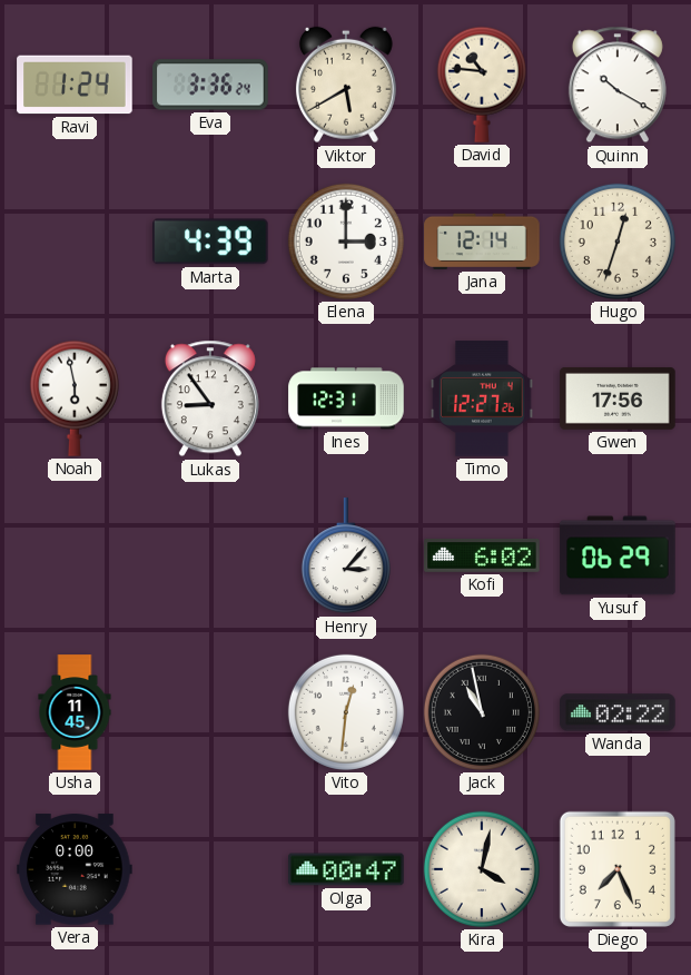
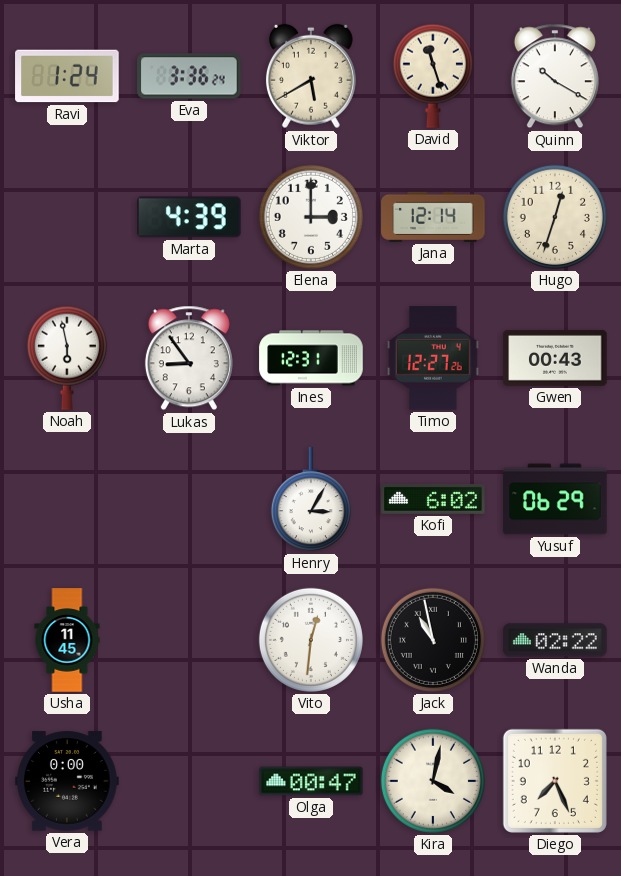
David: 10:46 -> 11:27
Gwen: 17:56 -> 00:43
Henry: 3:07 -> 3:05
